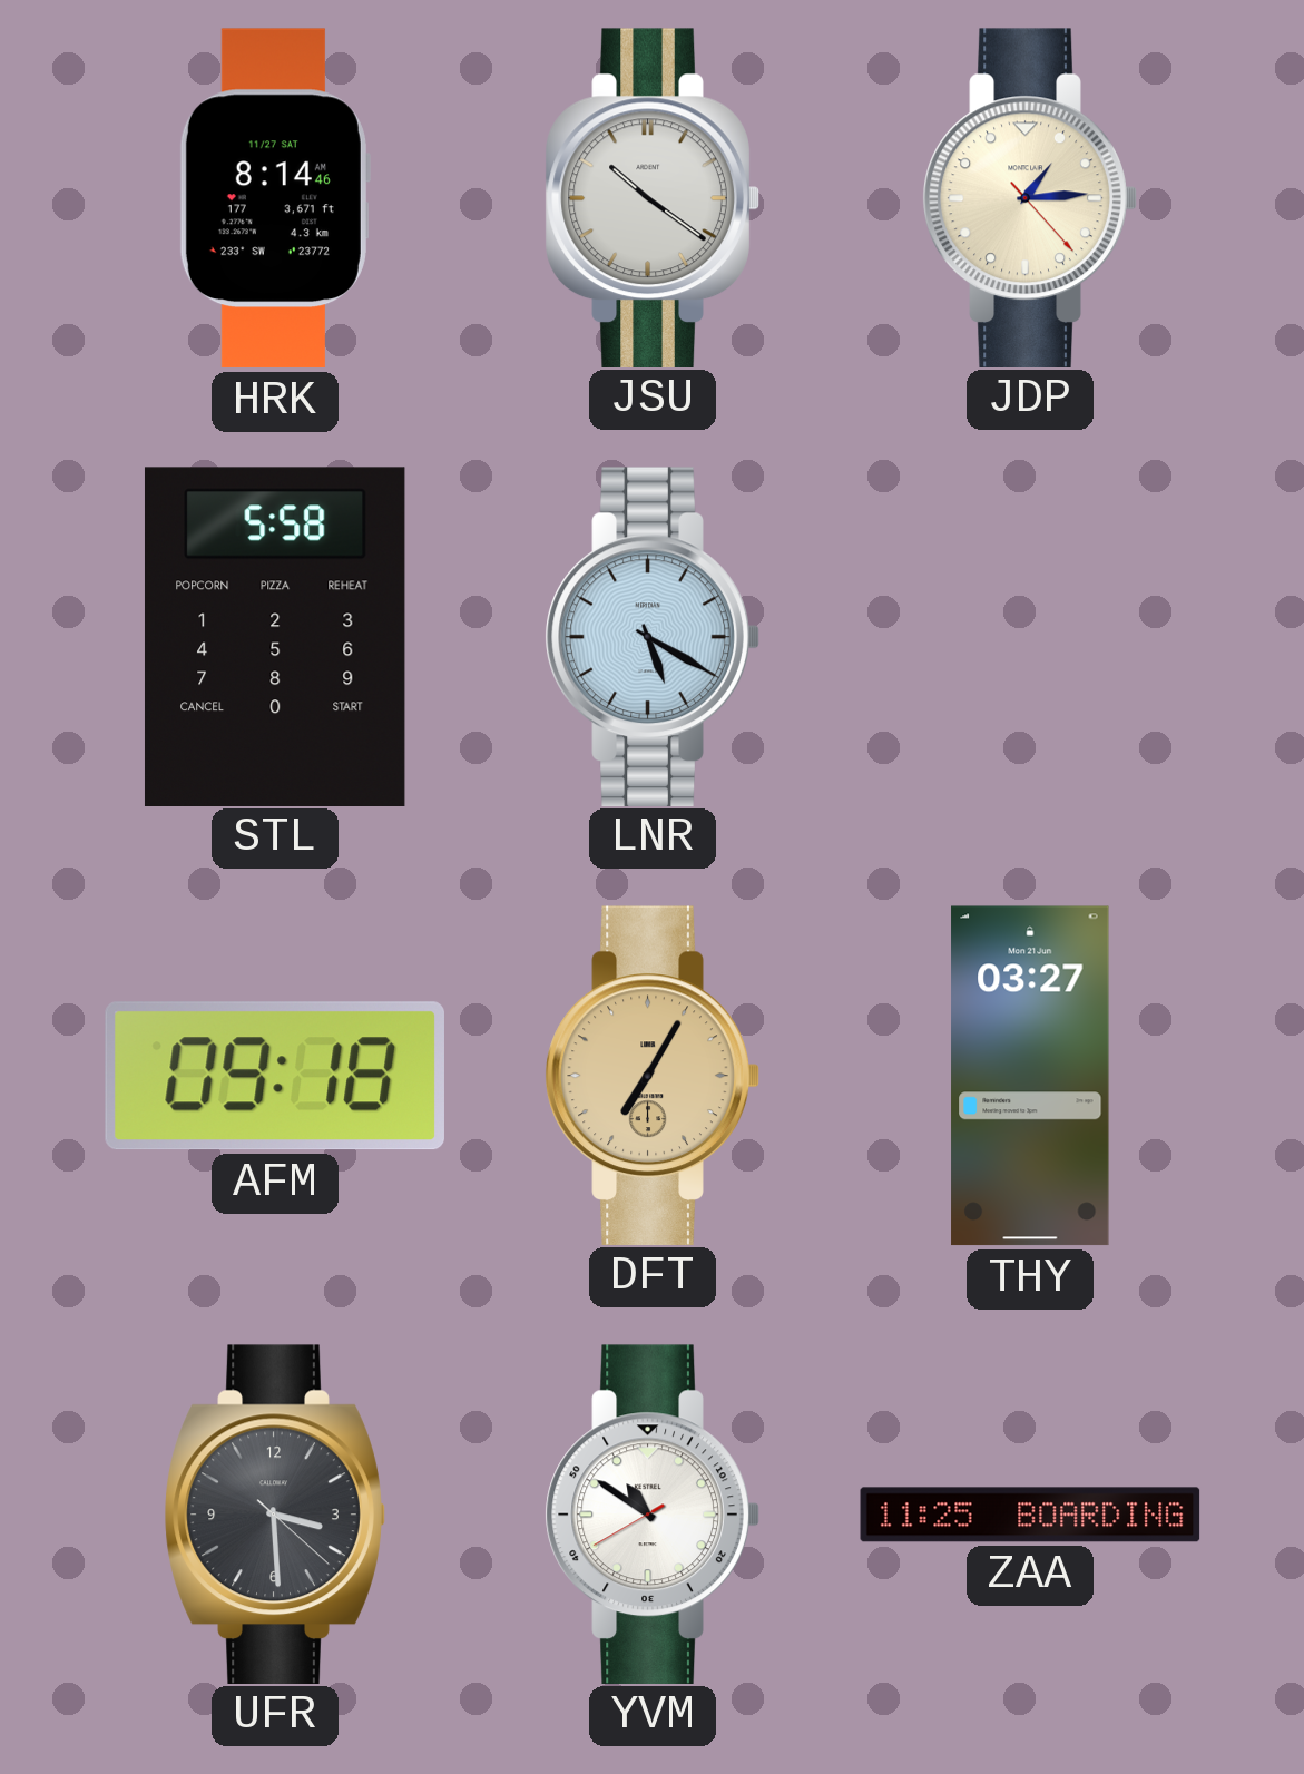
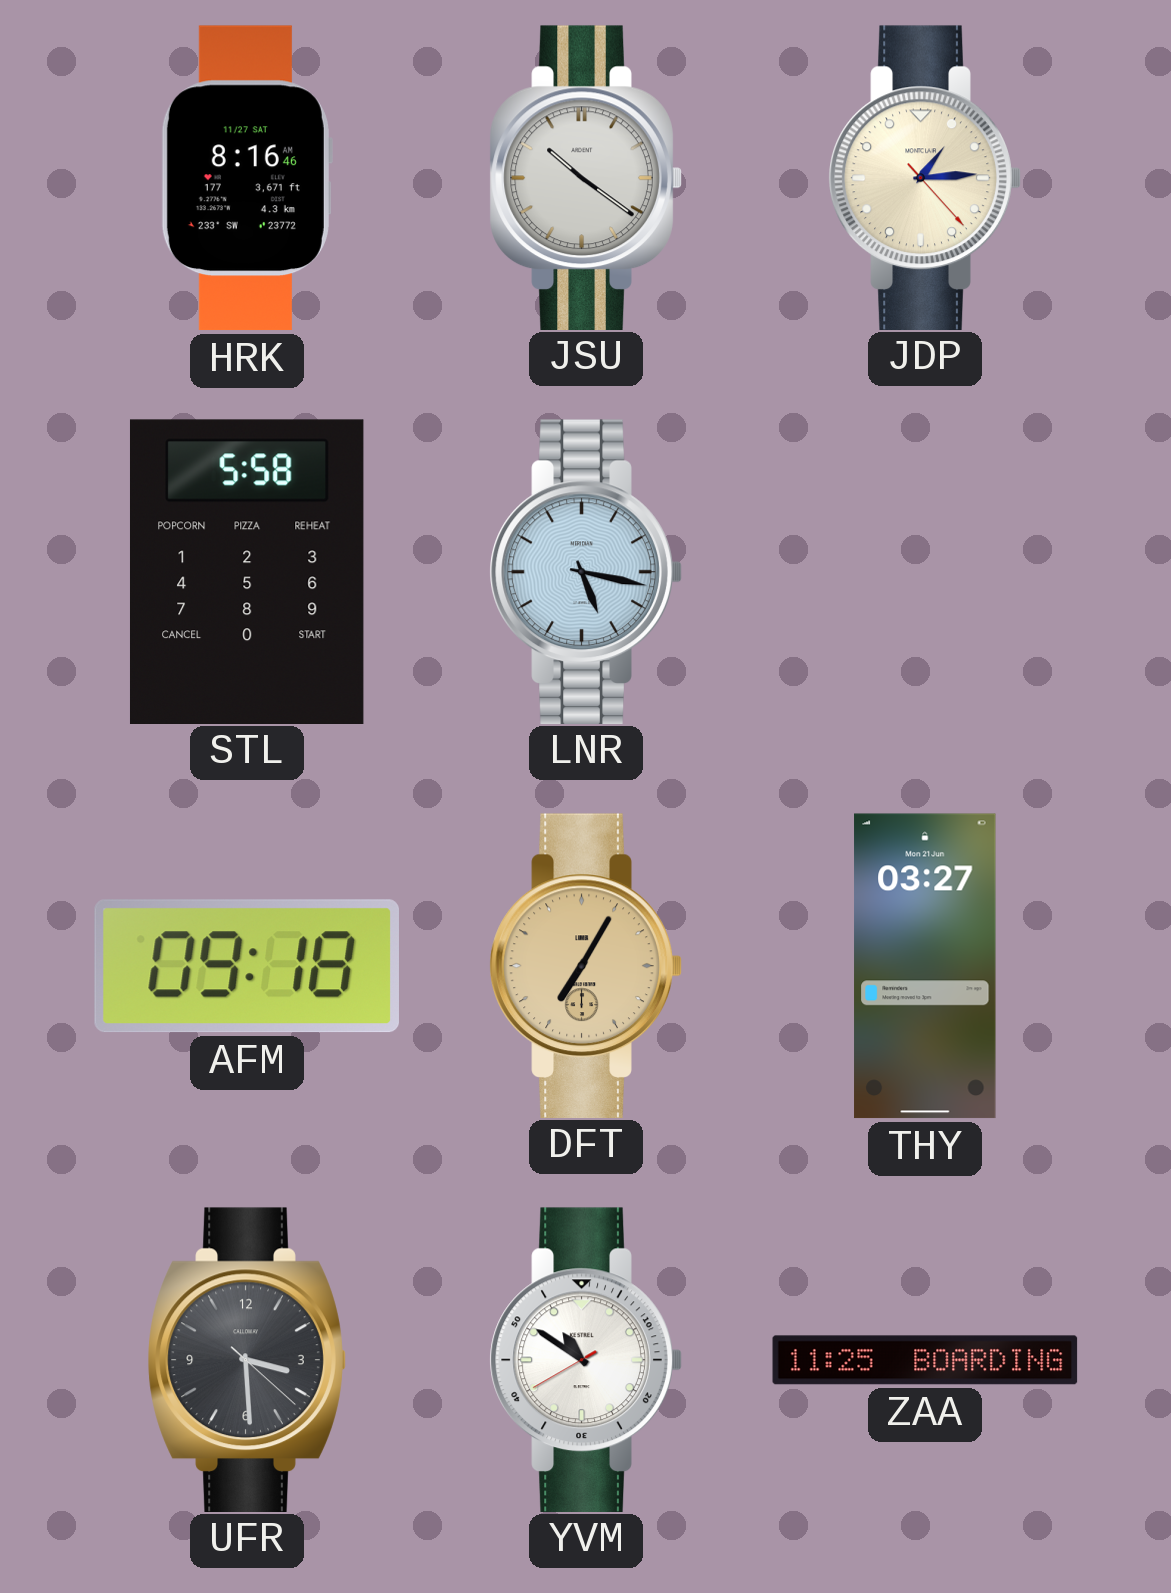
HRK: 8:14 -> 8:16
LNR: 5:20 -> 5:17
